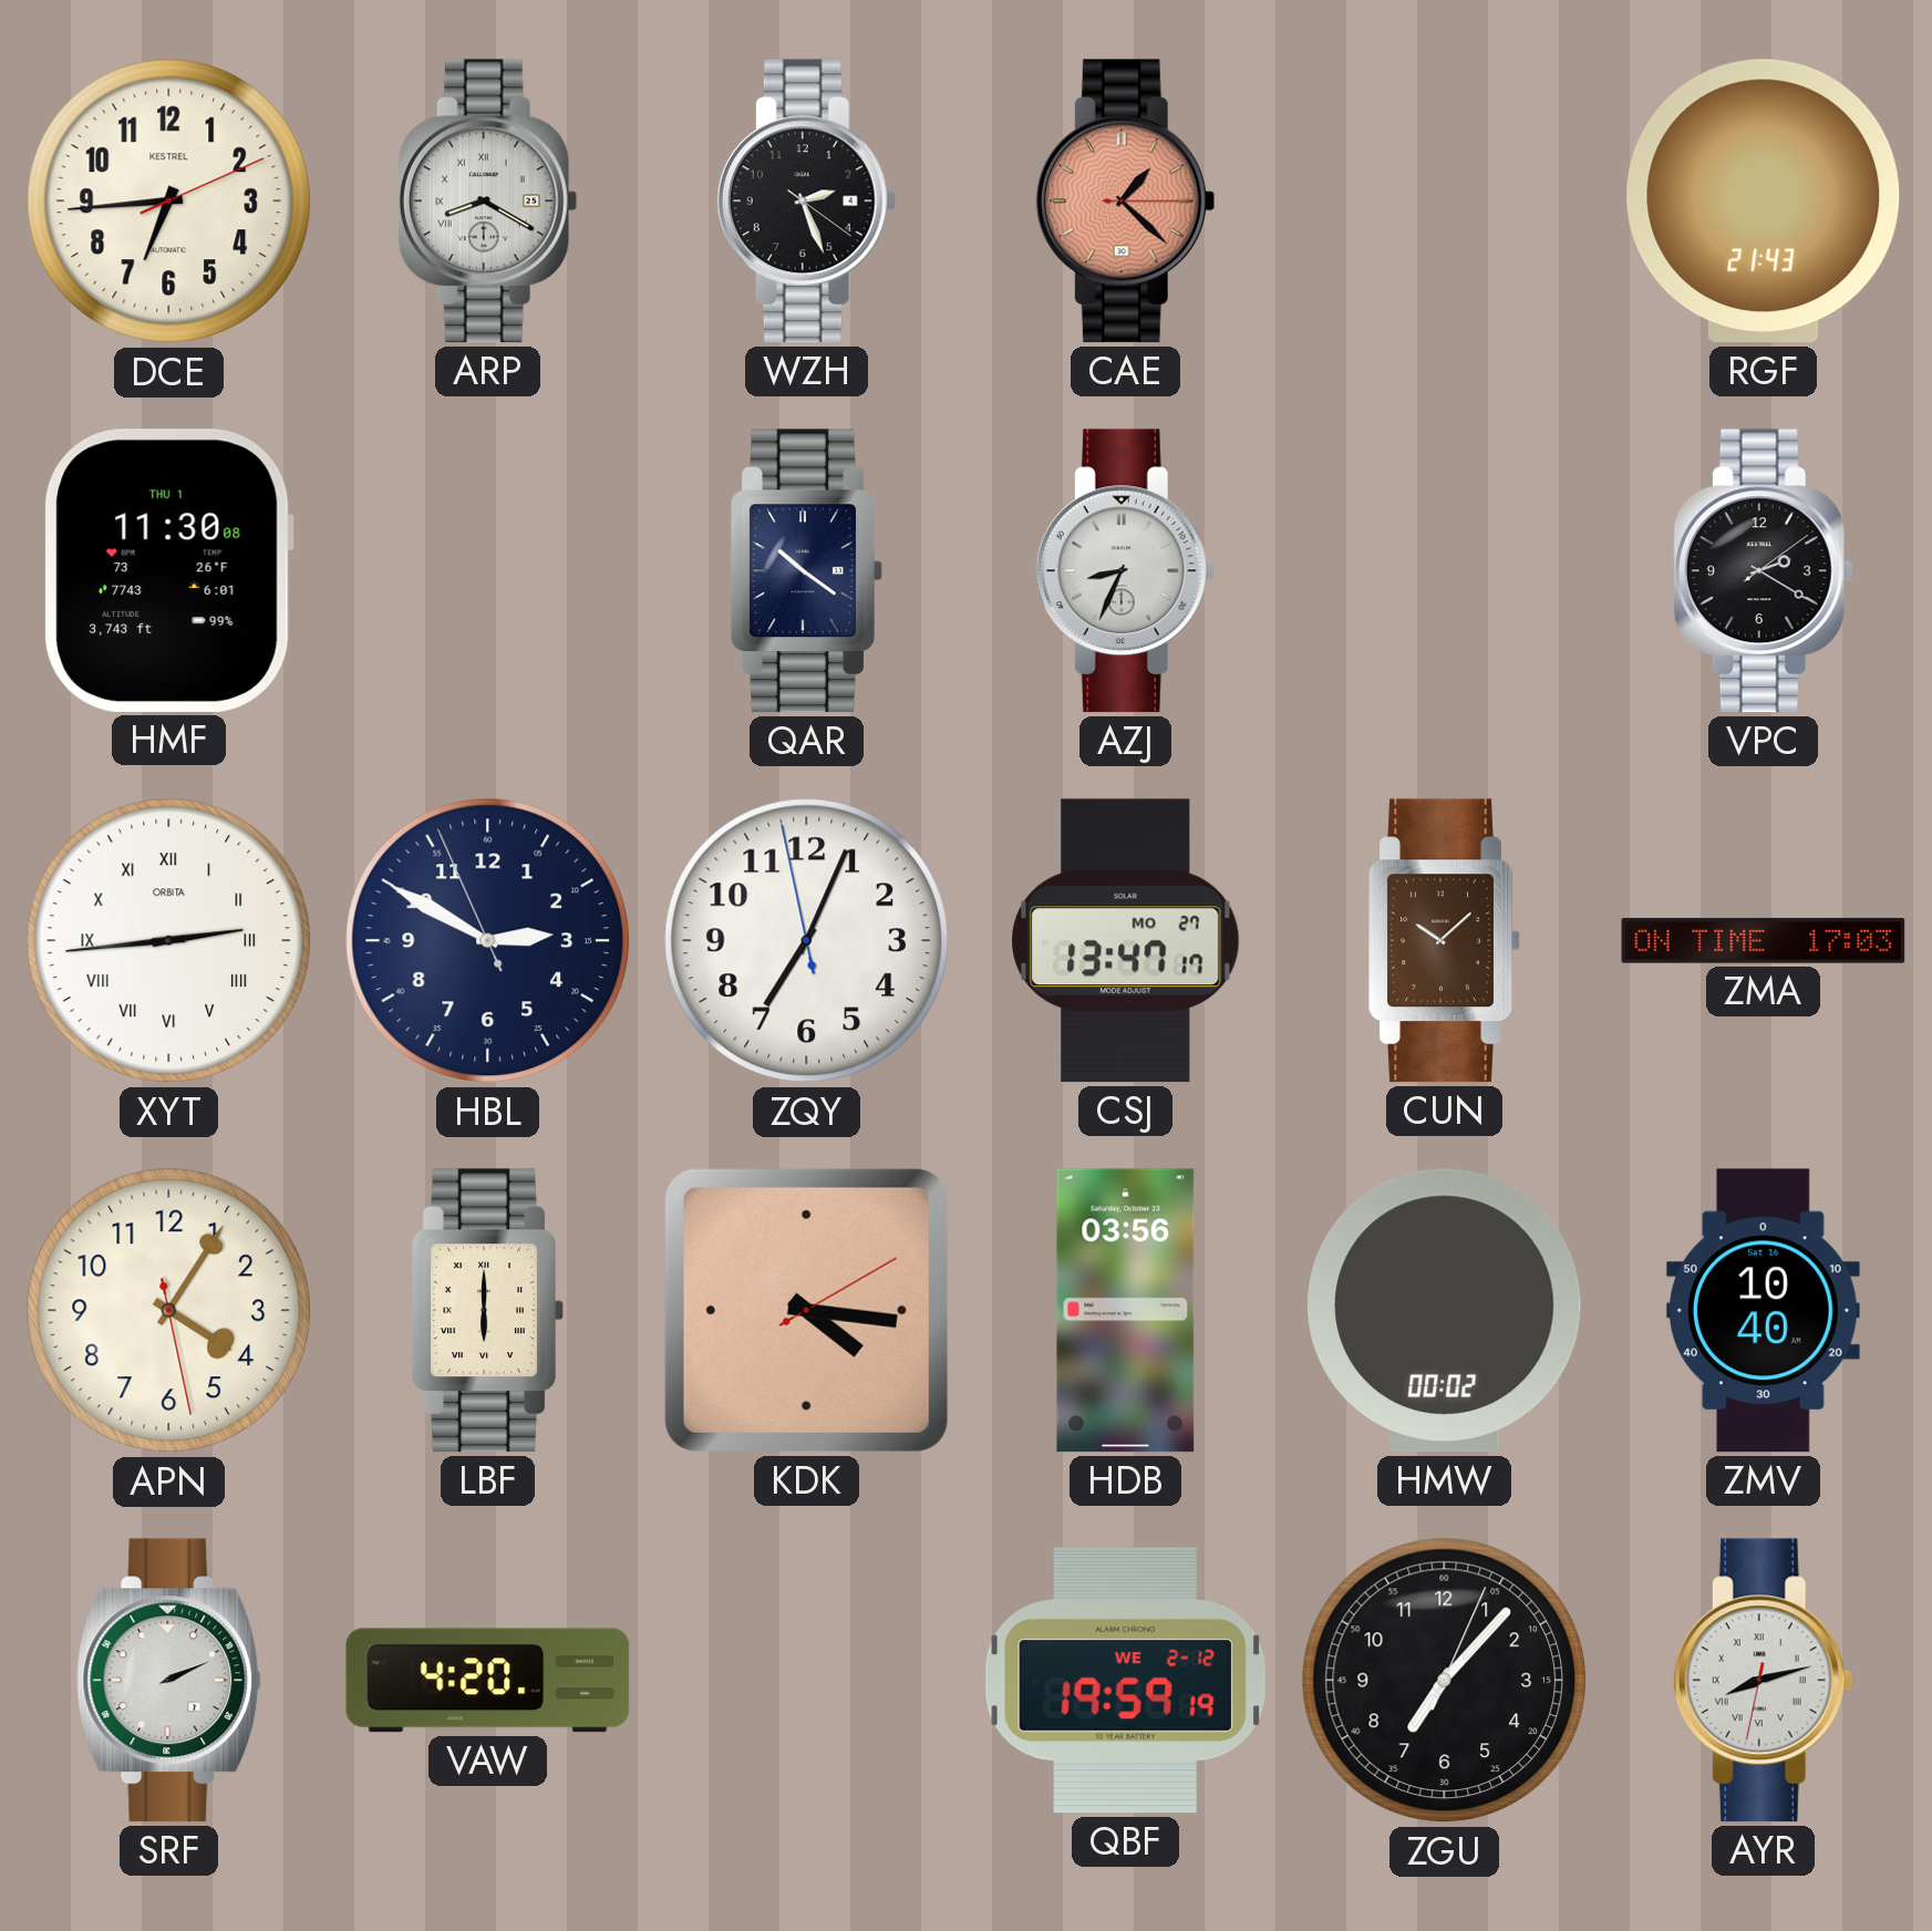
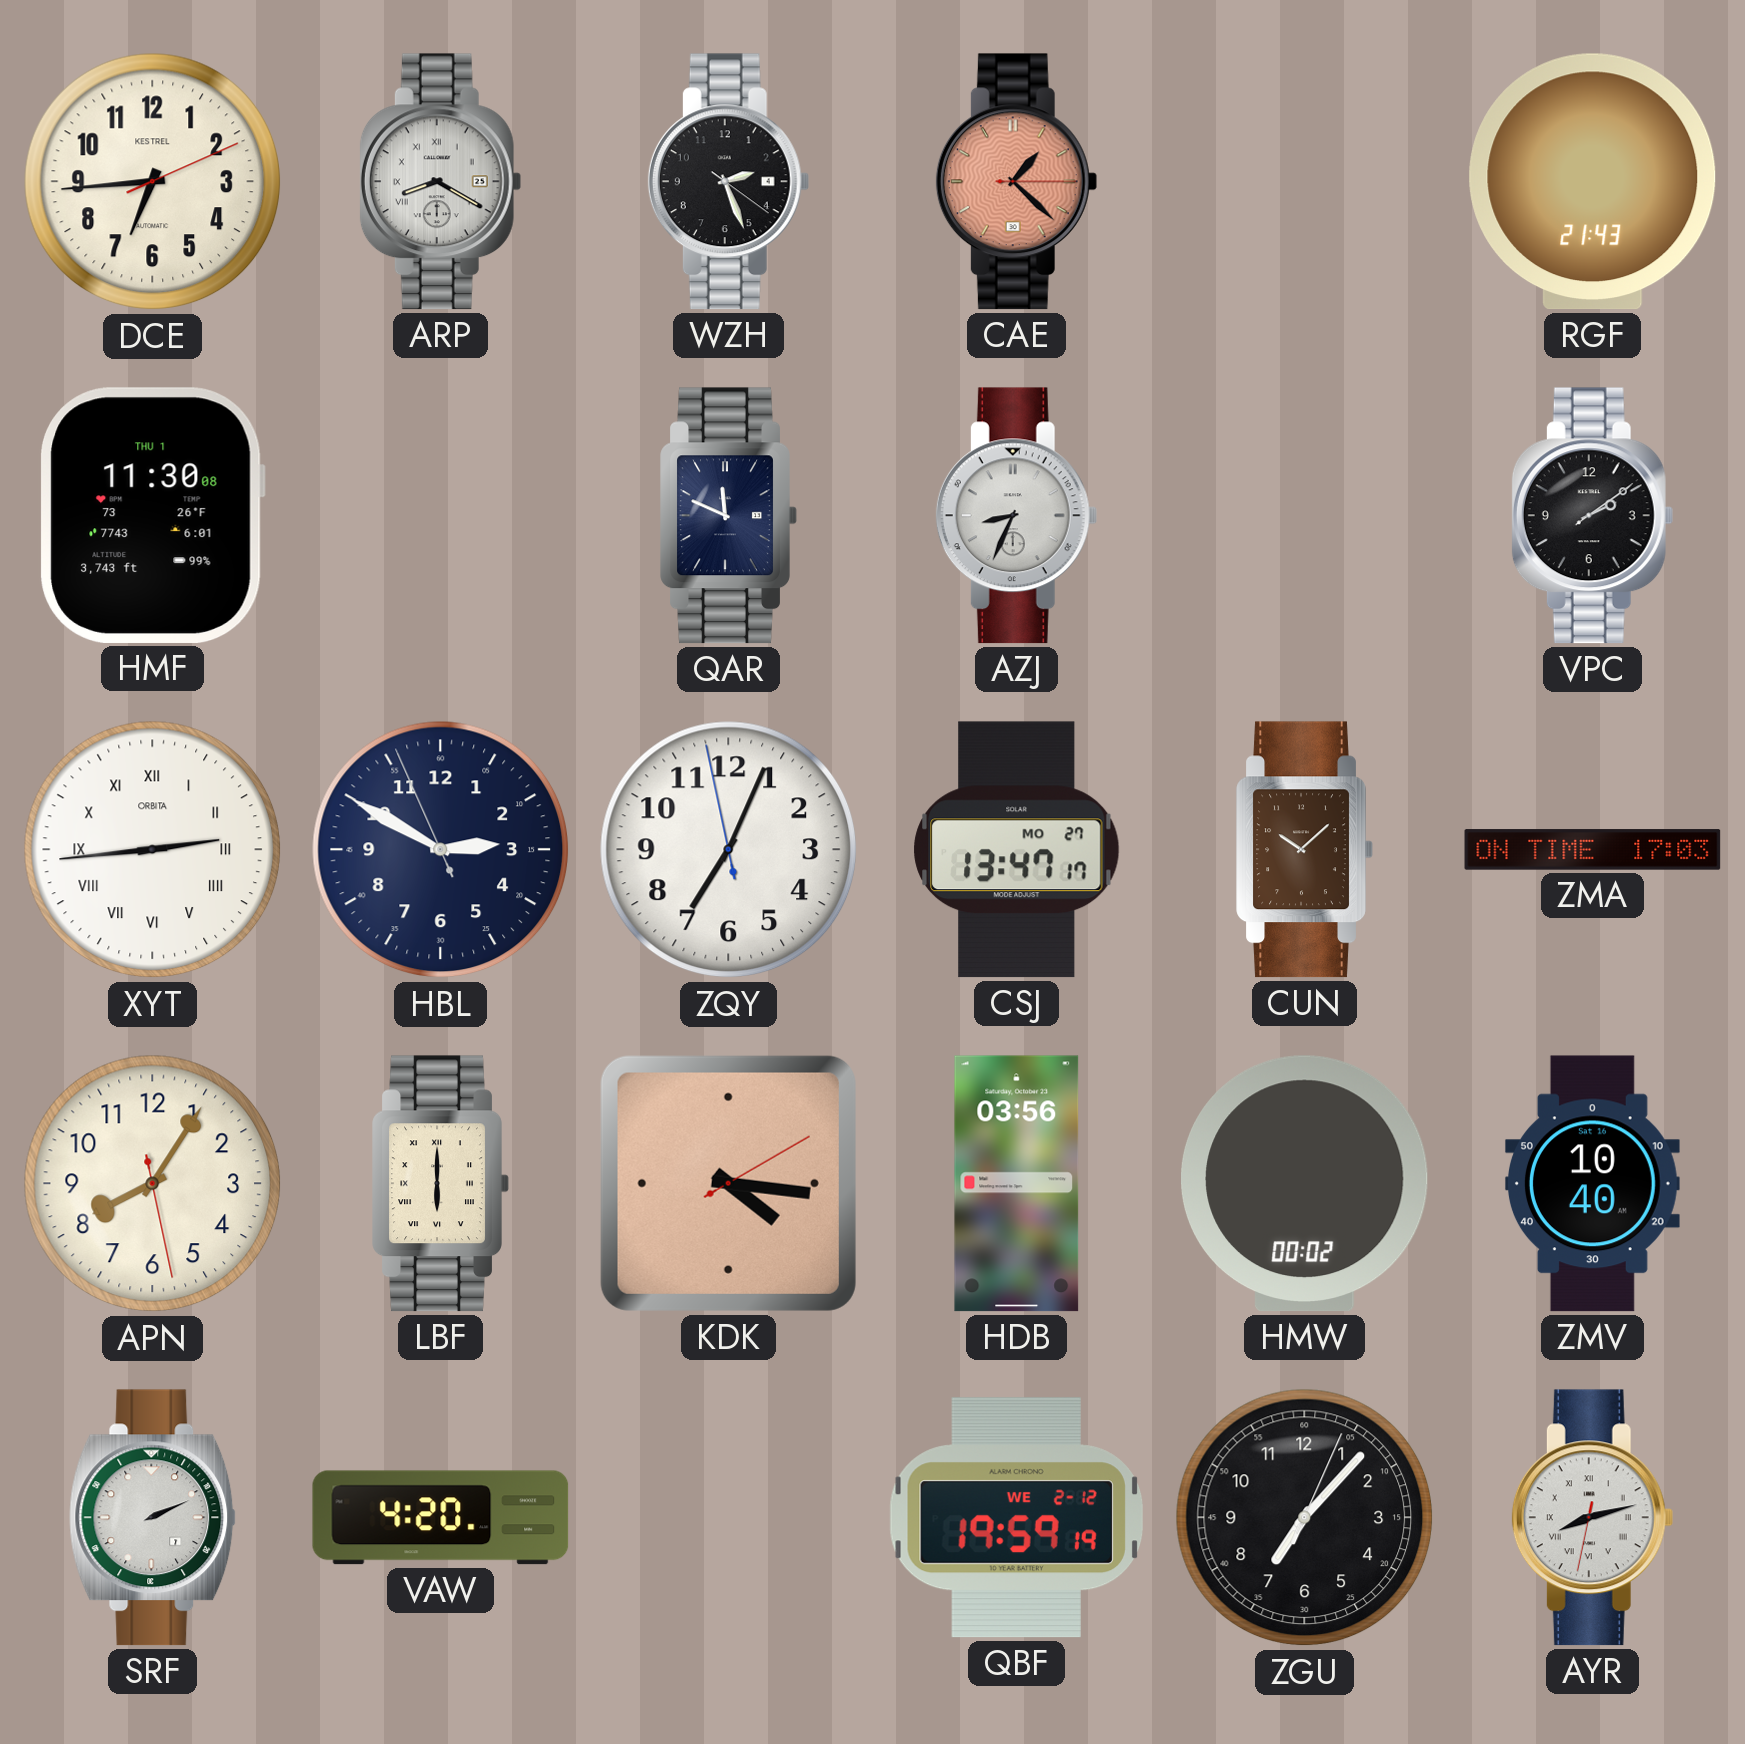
QAR: 10:21 -> 11:49
VPC: 2:20 -> 2:09
APN: 4:05 -> 8:05
